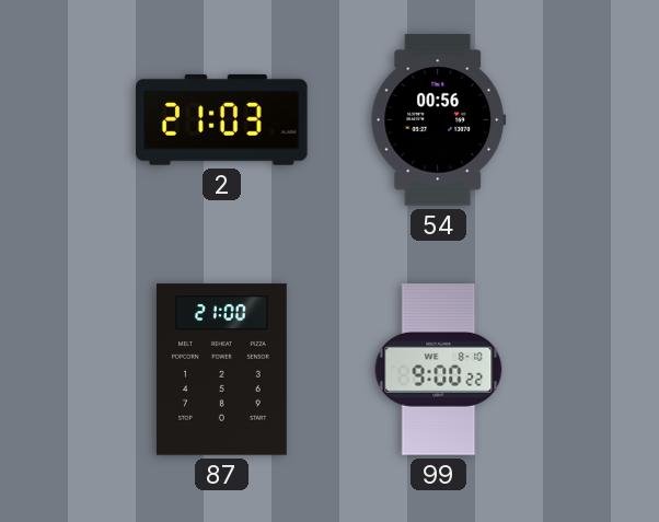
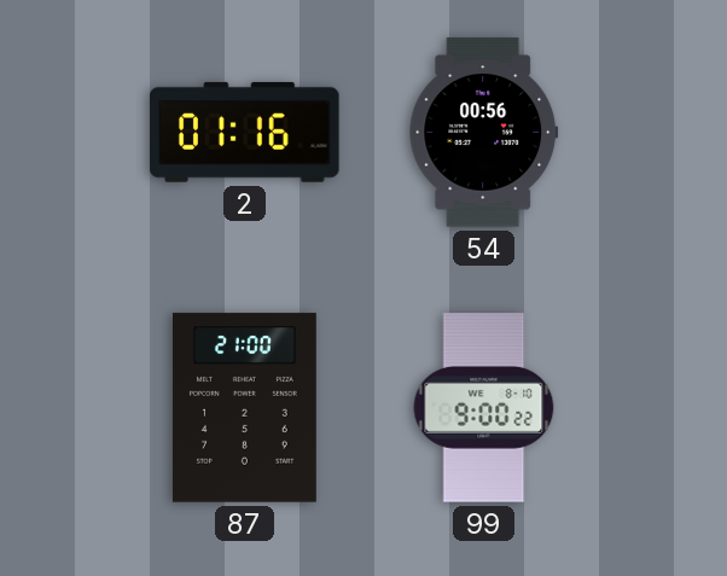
2: 21:03 -> 01:16
